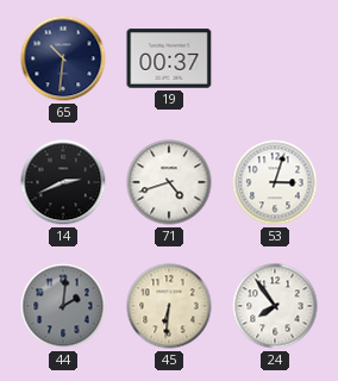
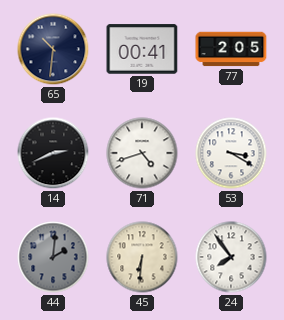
19: 00:37 -> 00:41
77: none -> 2:05
53: 3:03 -> 3:20
